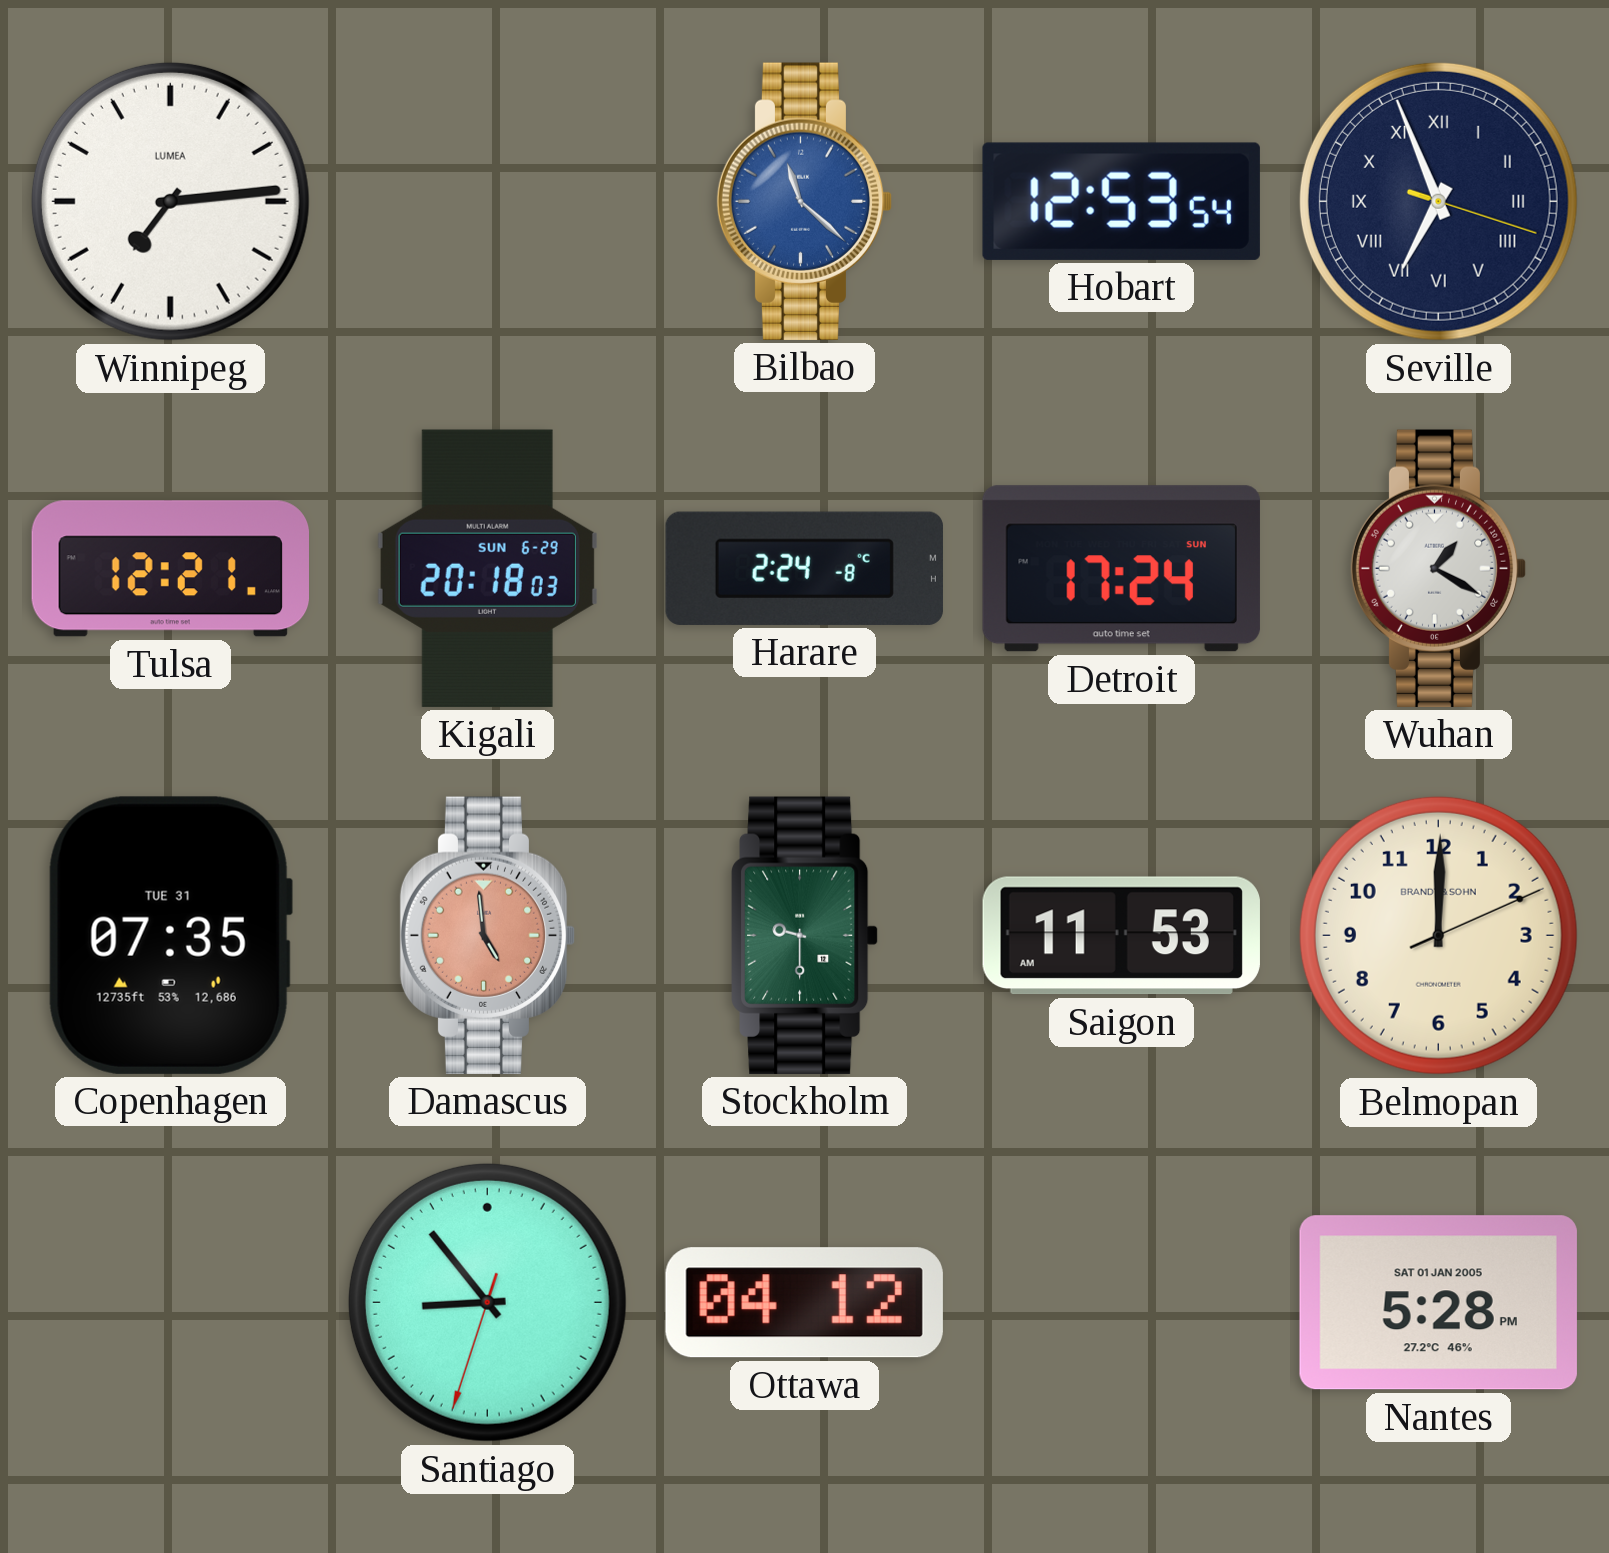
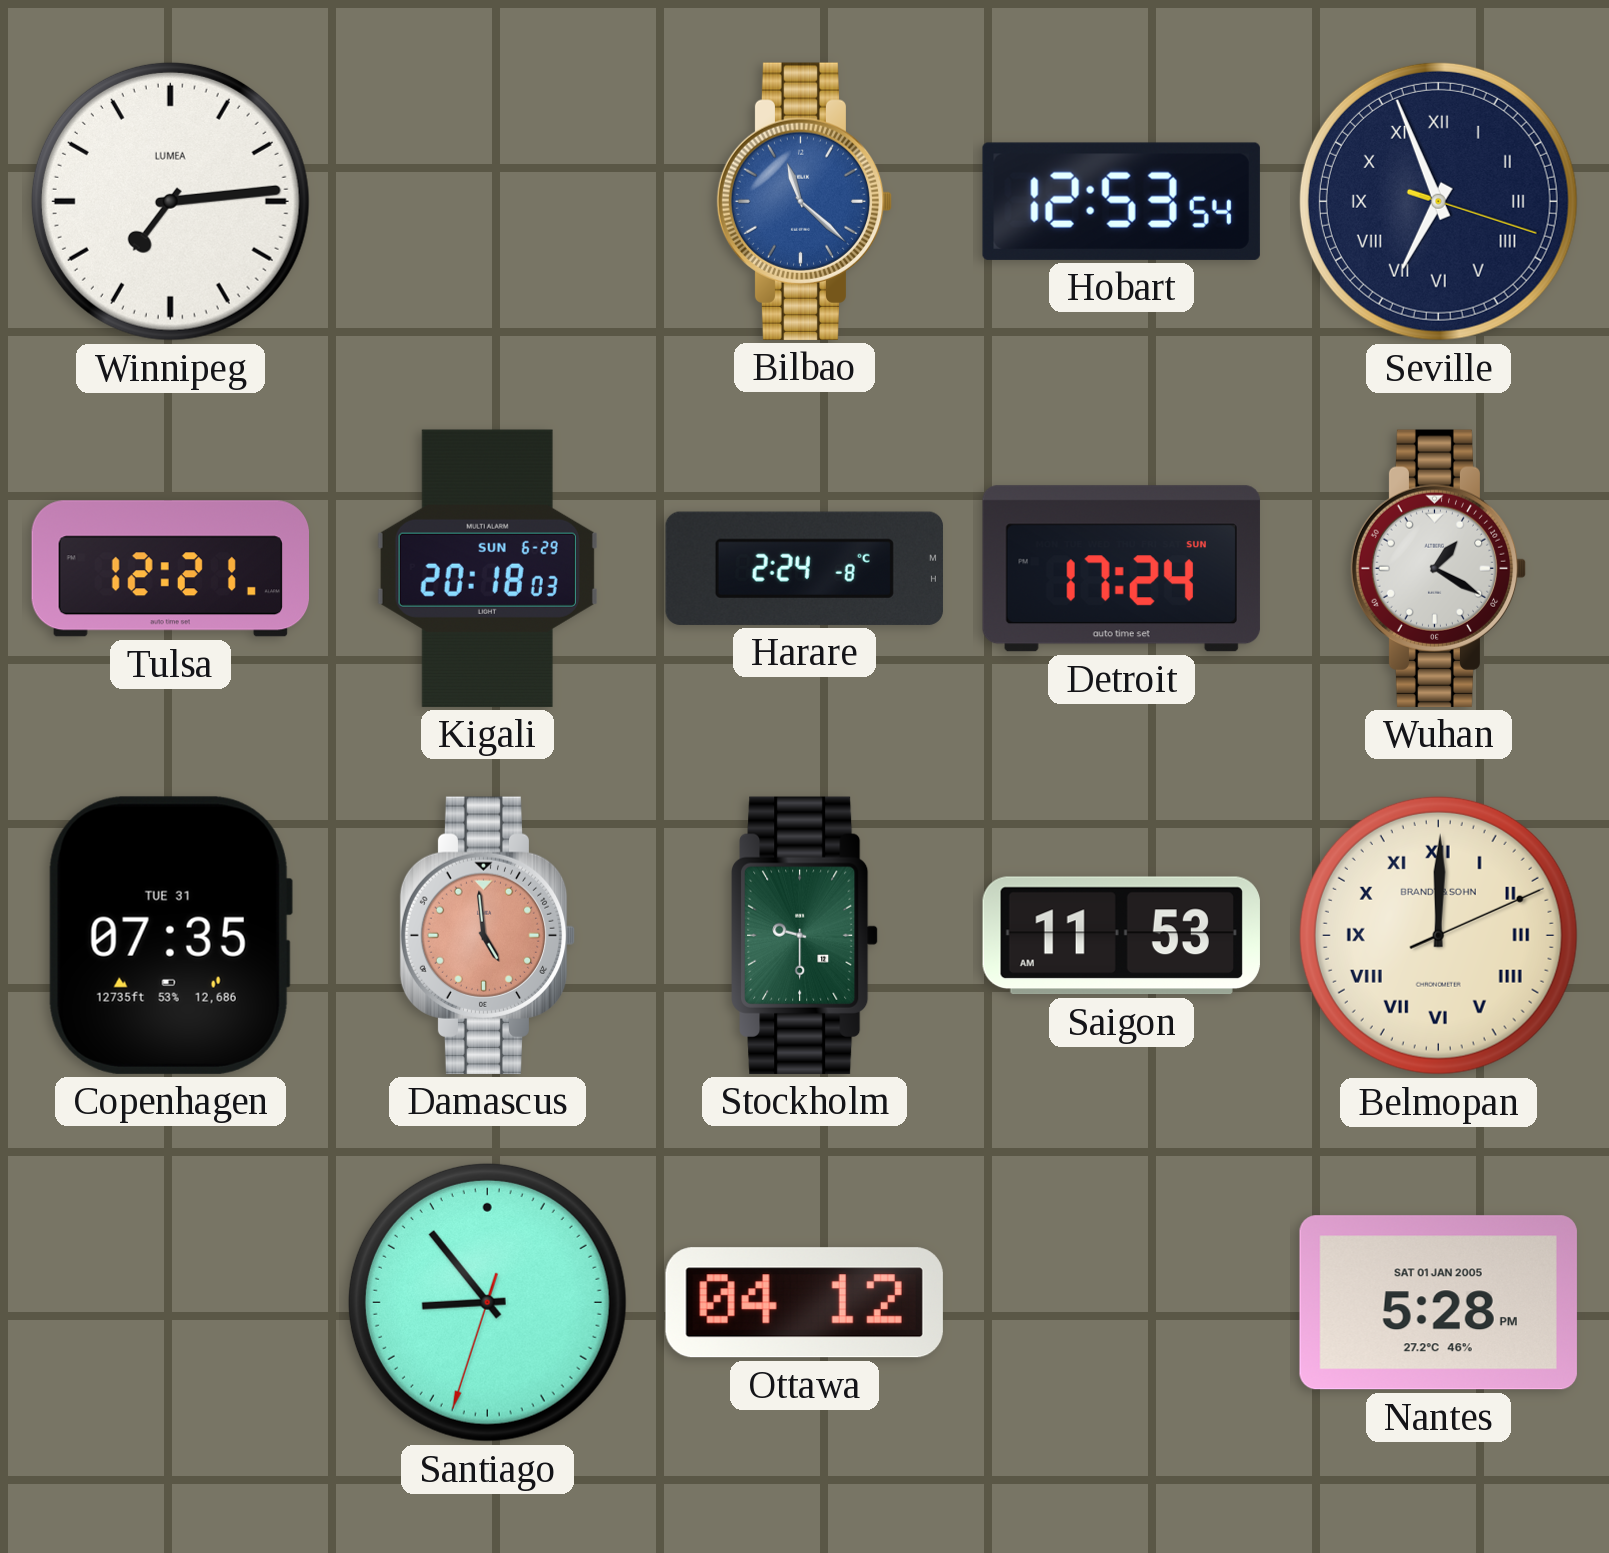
Belmopan numerals: Arabic -> Roman
